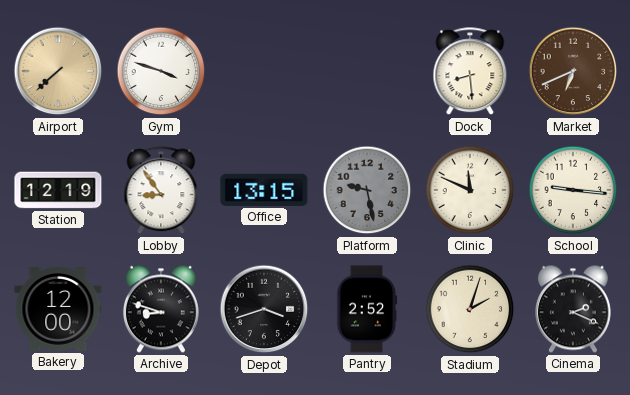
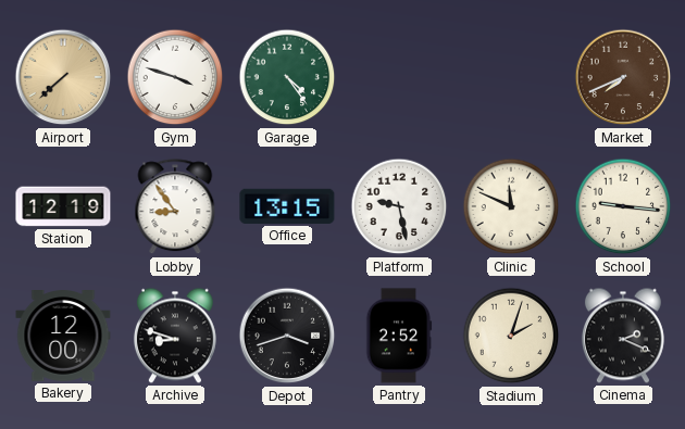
Garage: none -> 4:24
Dock: 8:29 -> none
Market: 6:41 -> 7:41
Platform dial: grey -> white
